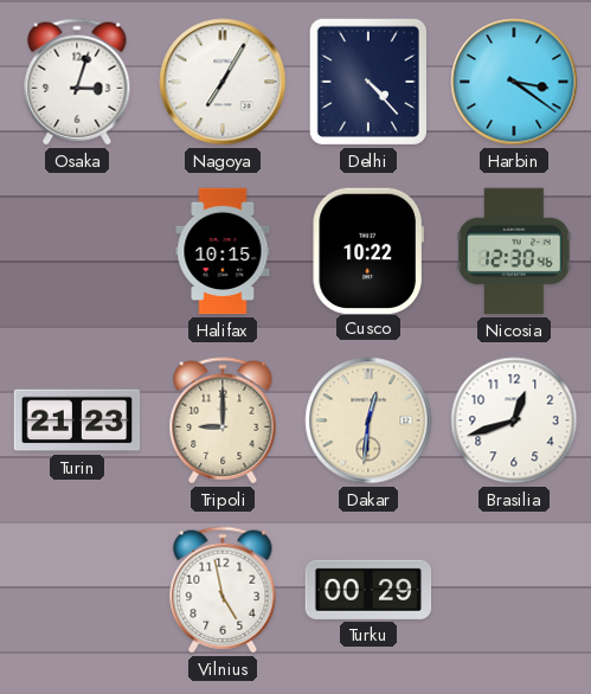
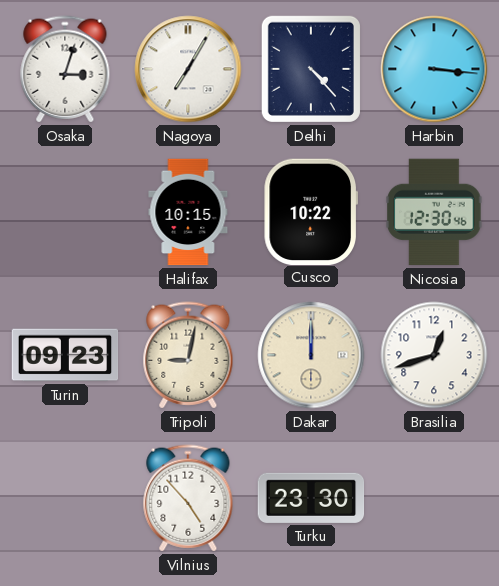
Harbin: 3:21 -> 3:16
Turin: 21:23 -> 09:23
Tripoli: 9:00 -> 9:02
Dakar: 12:31 -> 12:00
Vilnius: 4:58 -> 4:53
Turku: 00:29 -> 23:30
